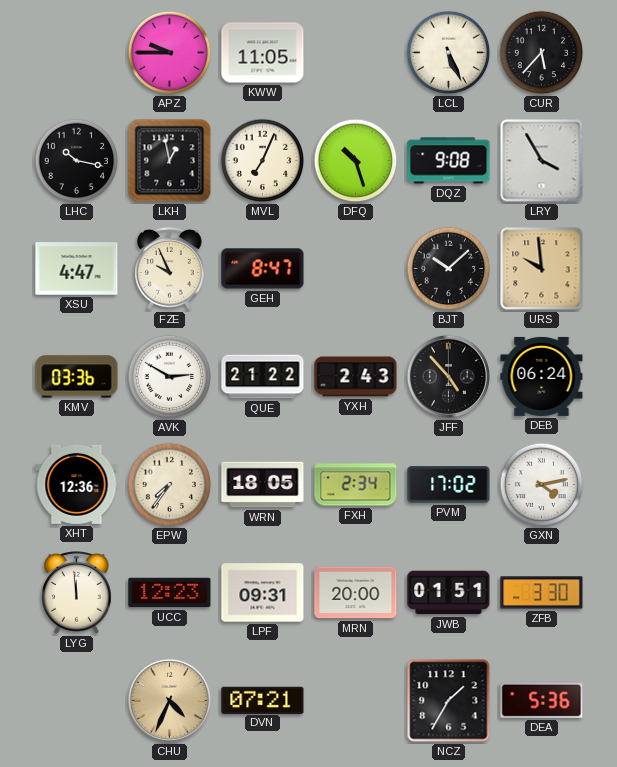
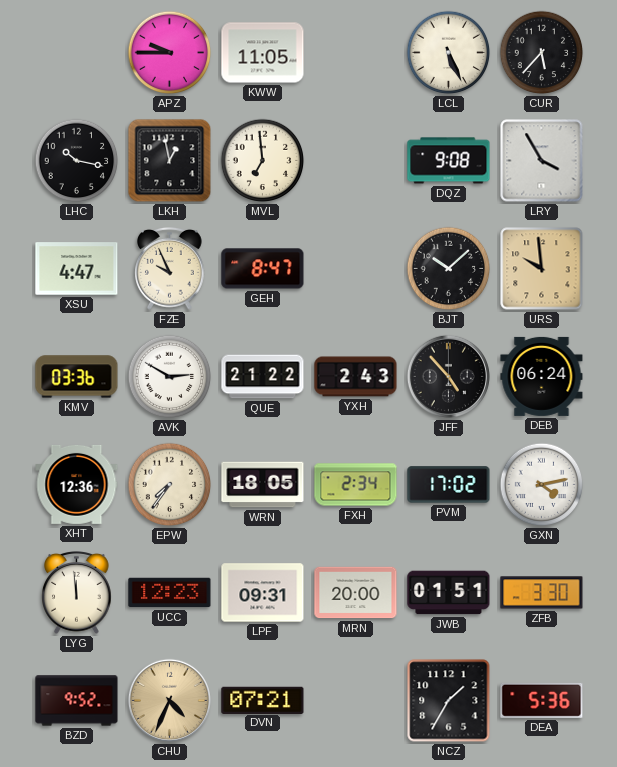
MVL: 7:04 -> 6:59
DFQ: 10:27 -> none
BZD: none -> 9:52
